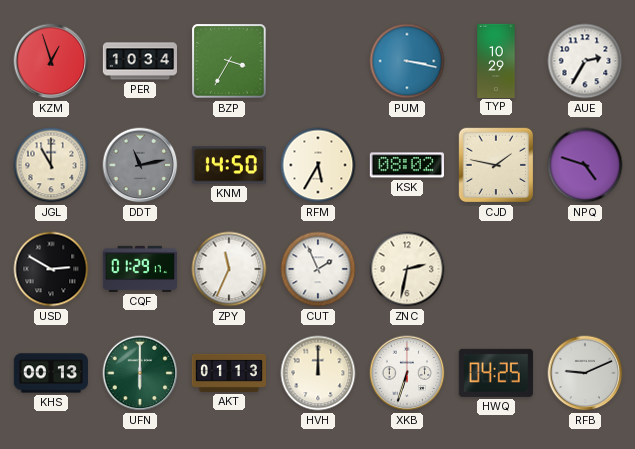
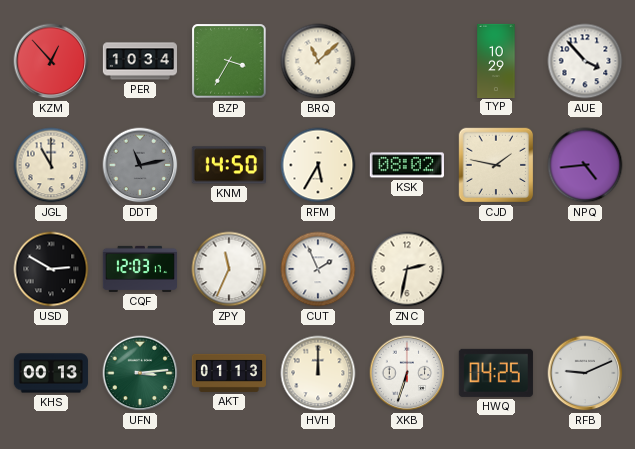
KZM: 12:57 -> 12:53
BRQ: none -> 11:08
PUM: 3:17 -> none
AUE: 2:35 -> 3:53
NPQ: 4:48 -> 4:44
CQF: 01:29 -> 12:03
UFN: 6:00 -> 3:14
